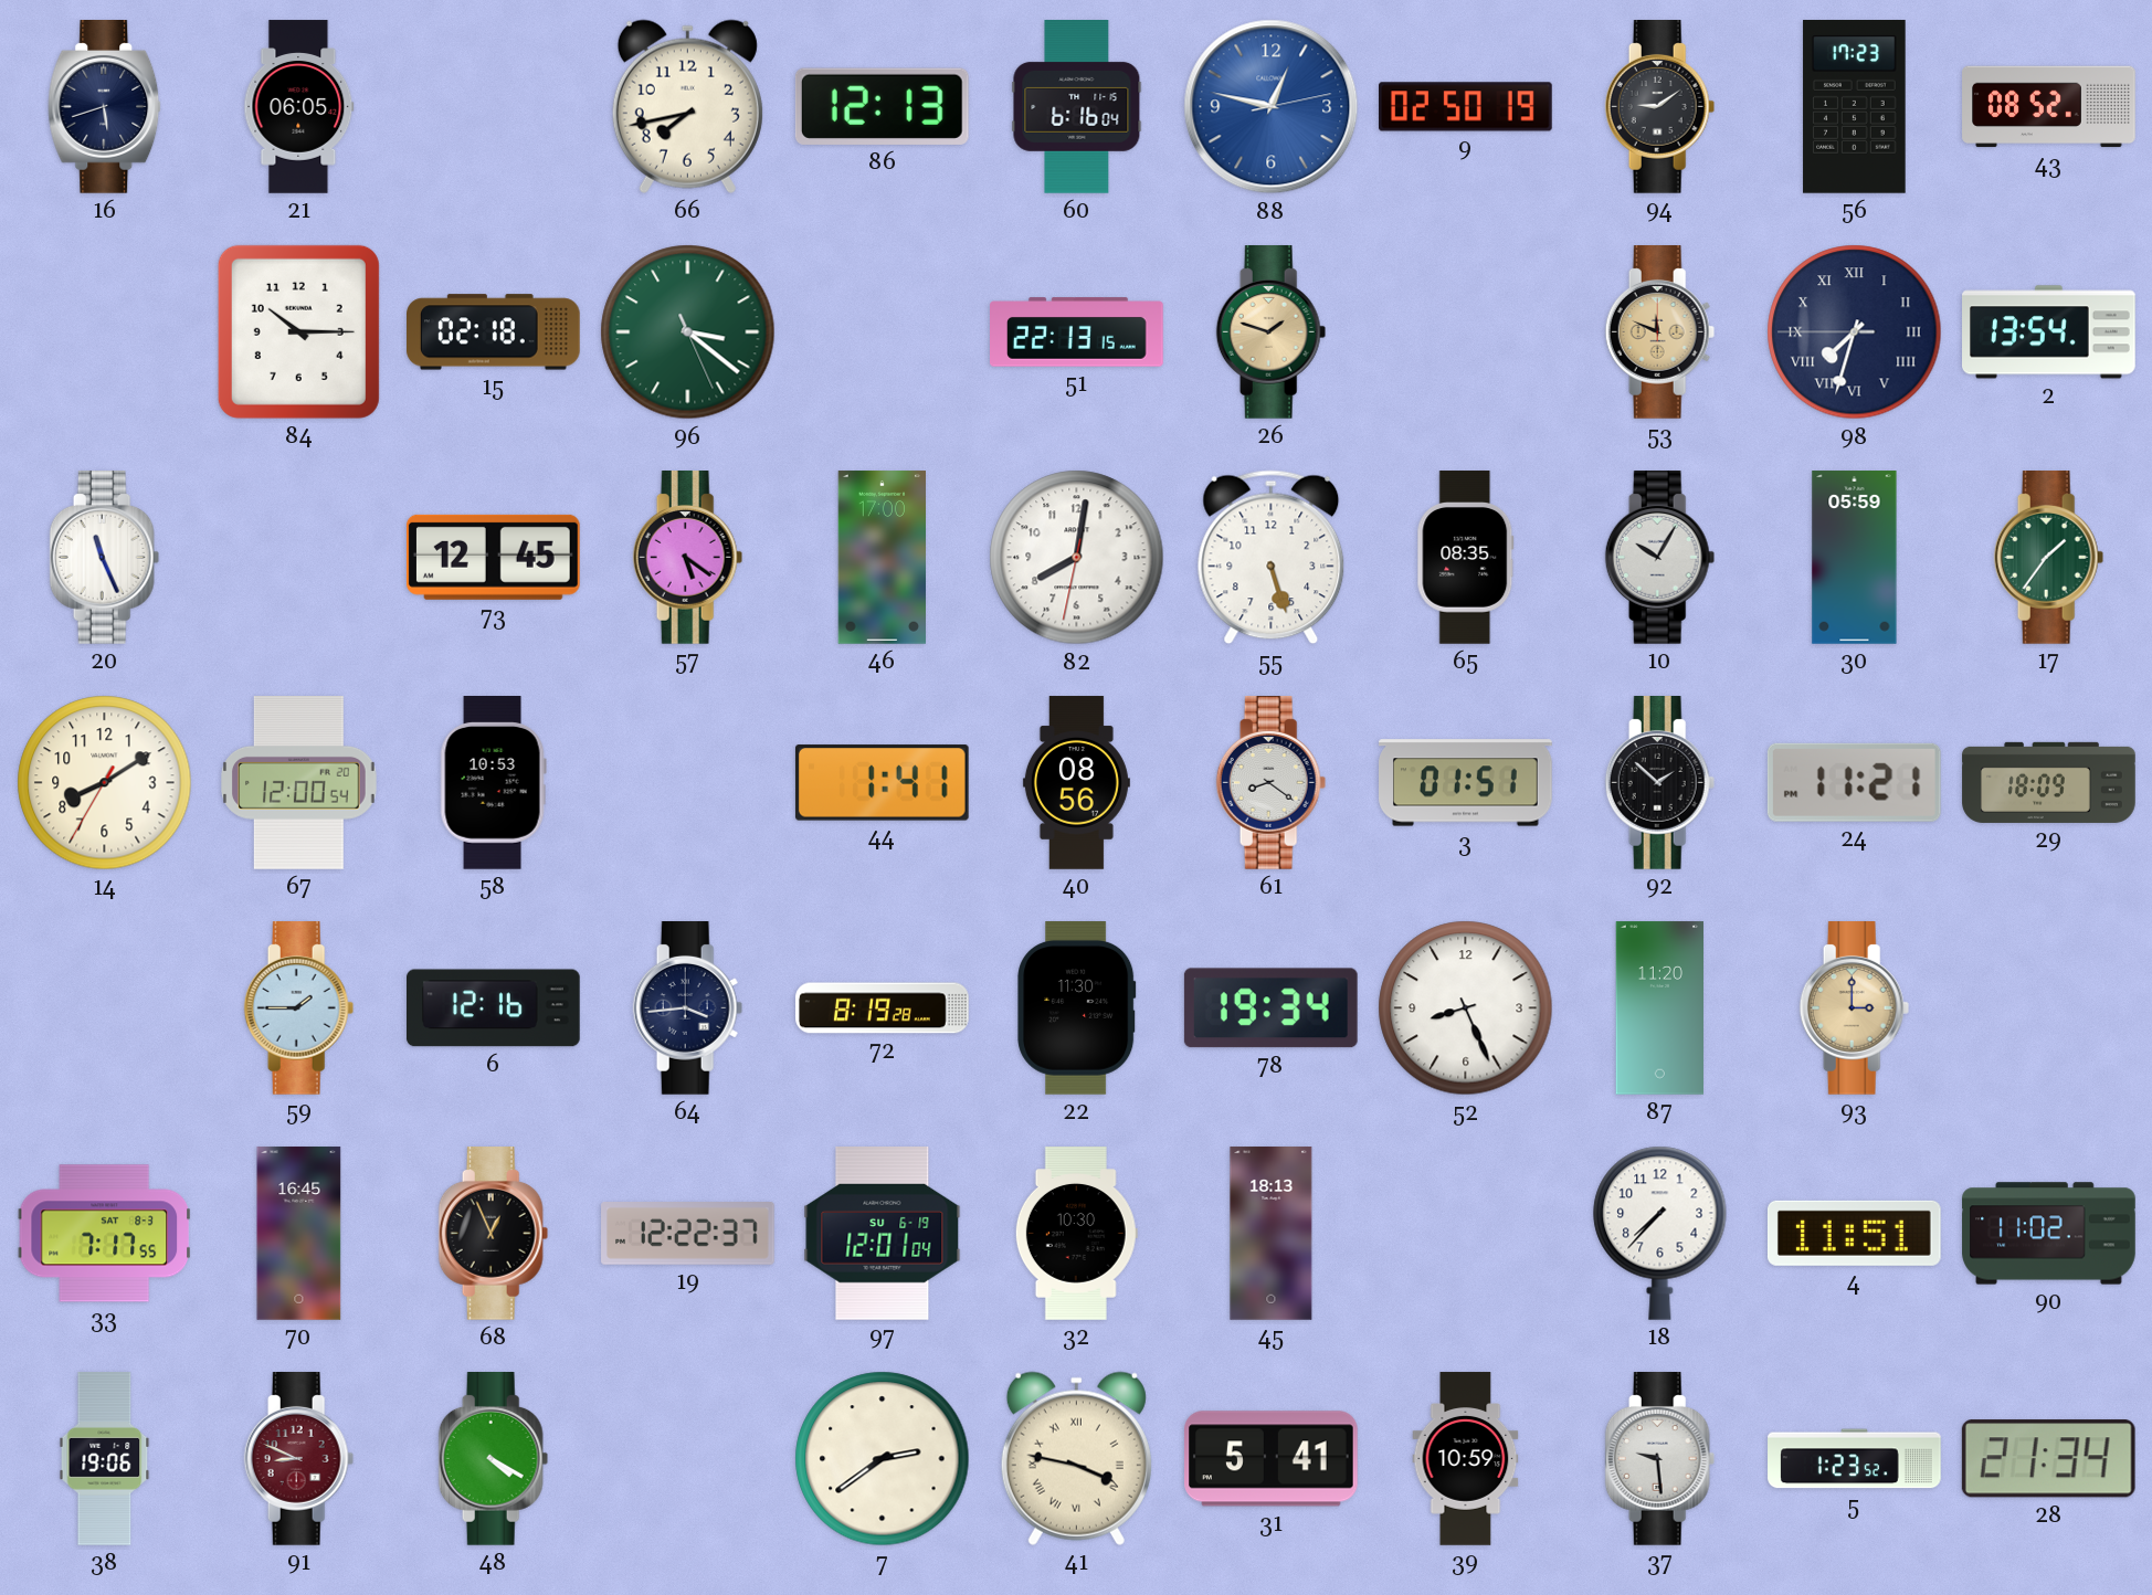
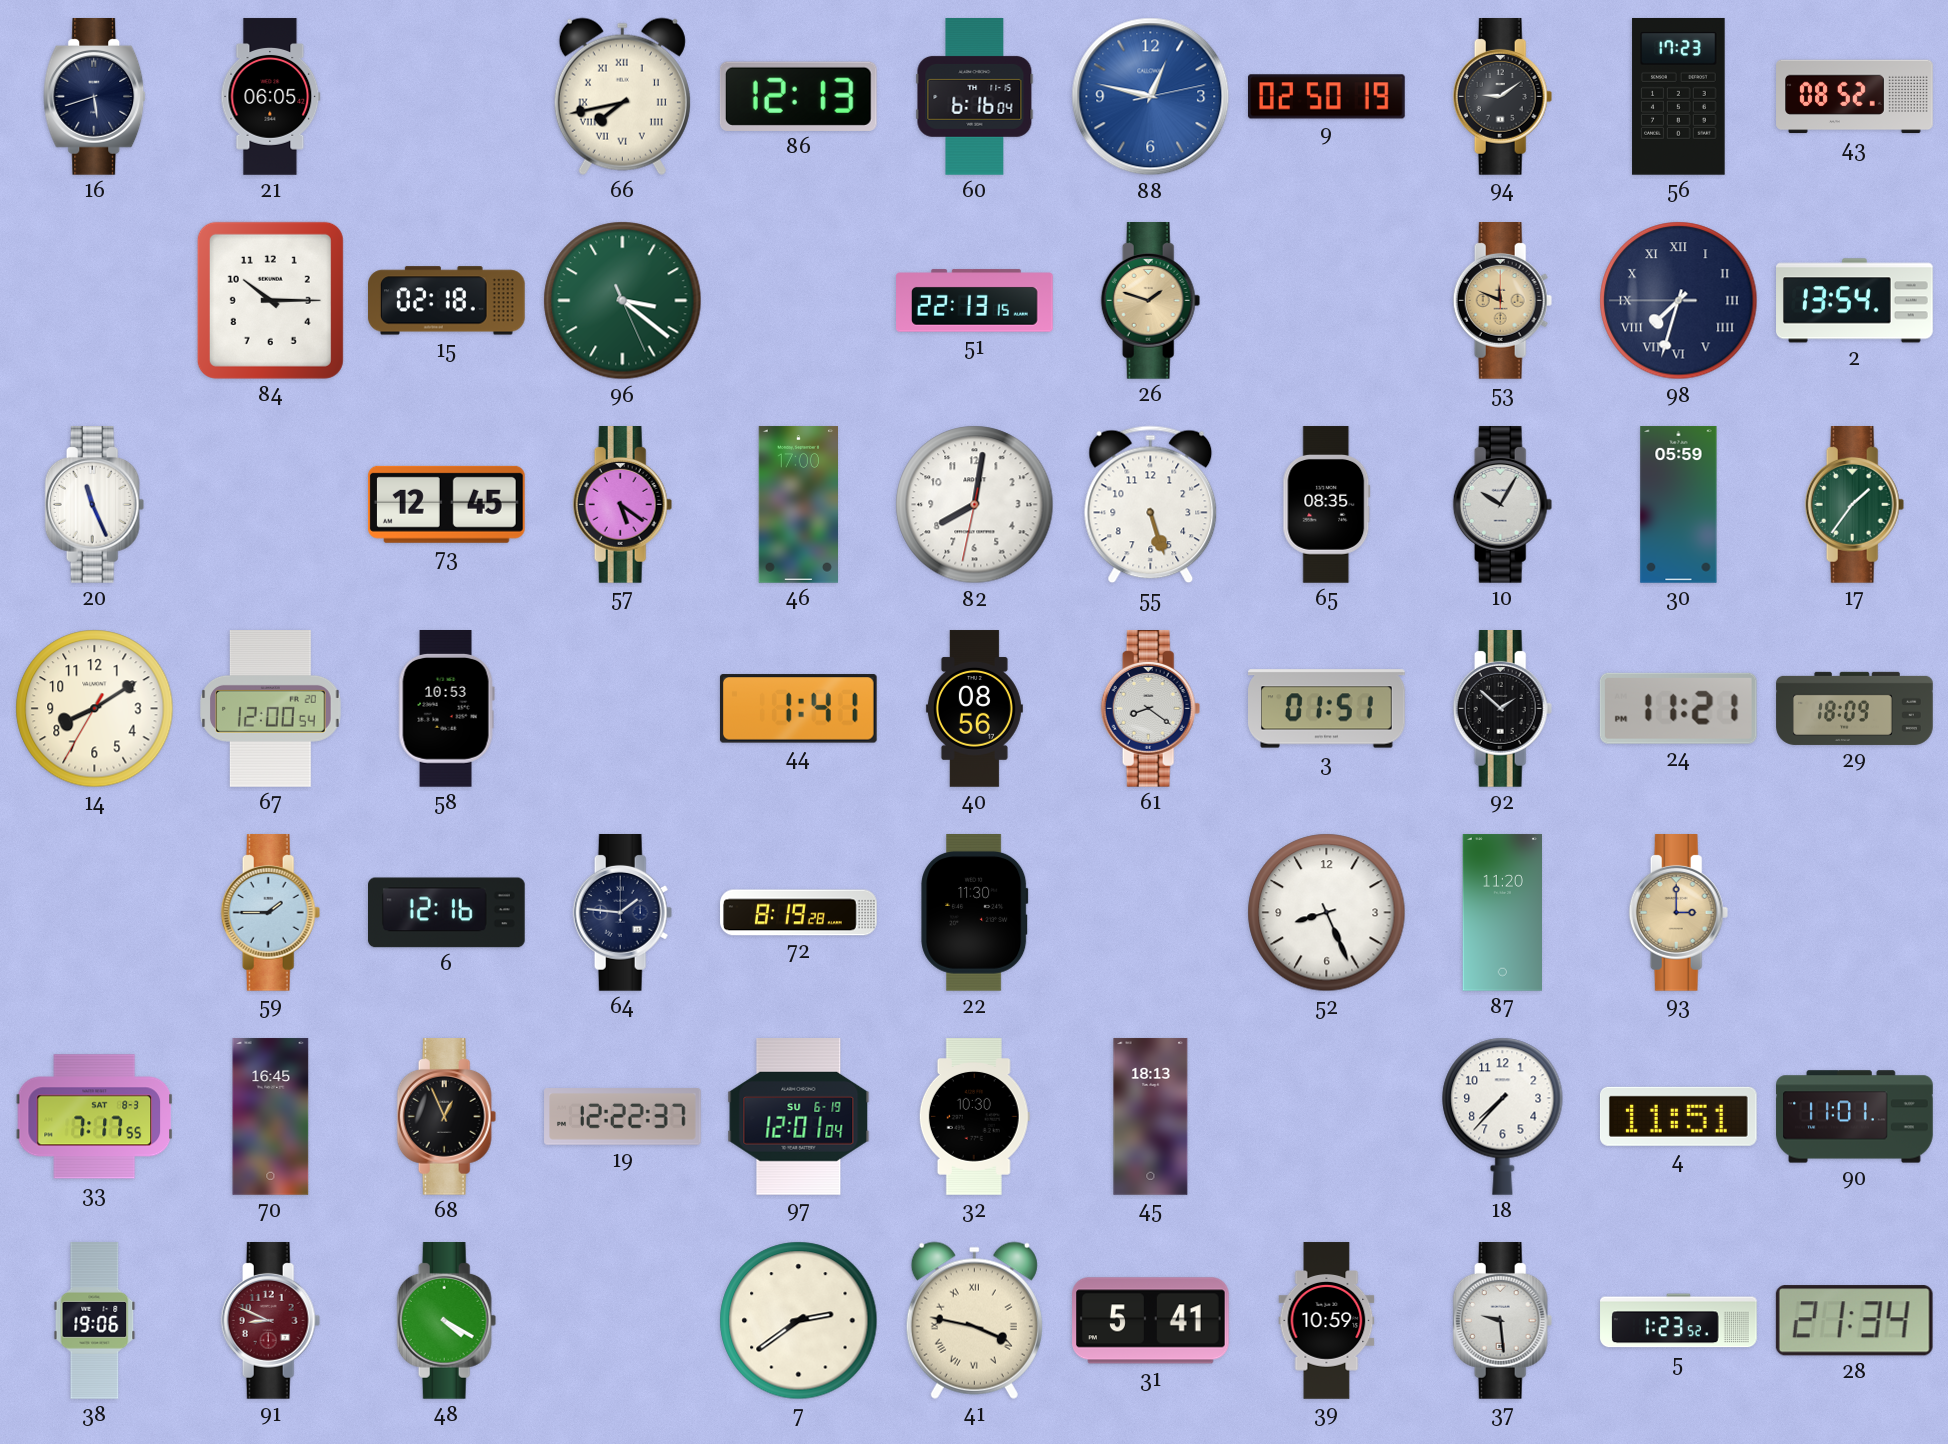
66 numerals: Arabic -> Roman
64: 3:44 -> 1:46
78: 19:34 -> none
90: 11:02 -> 11:01
